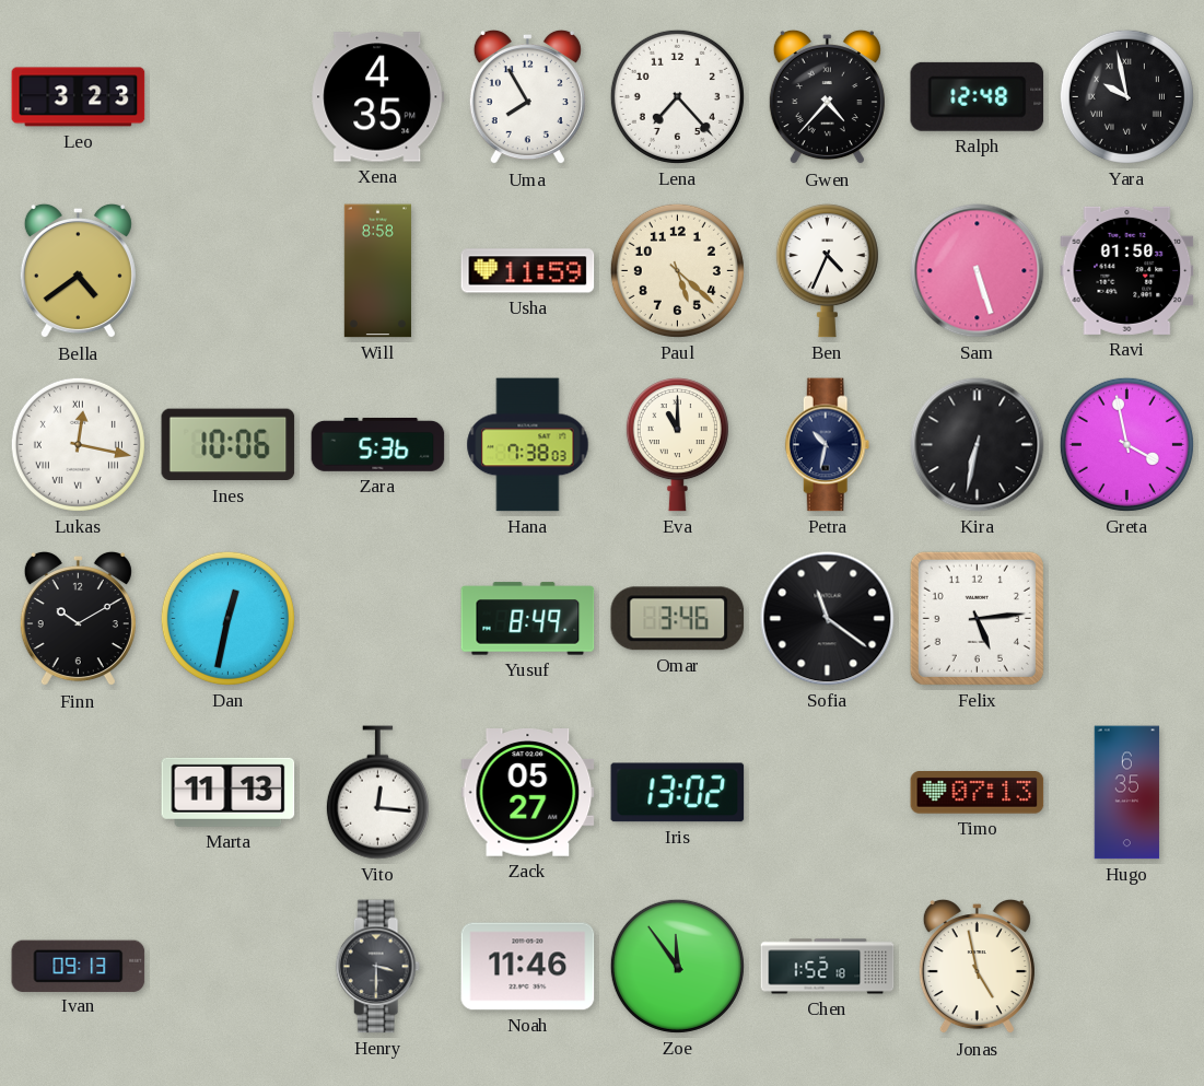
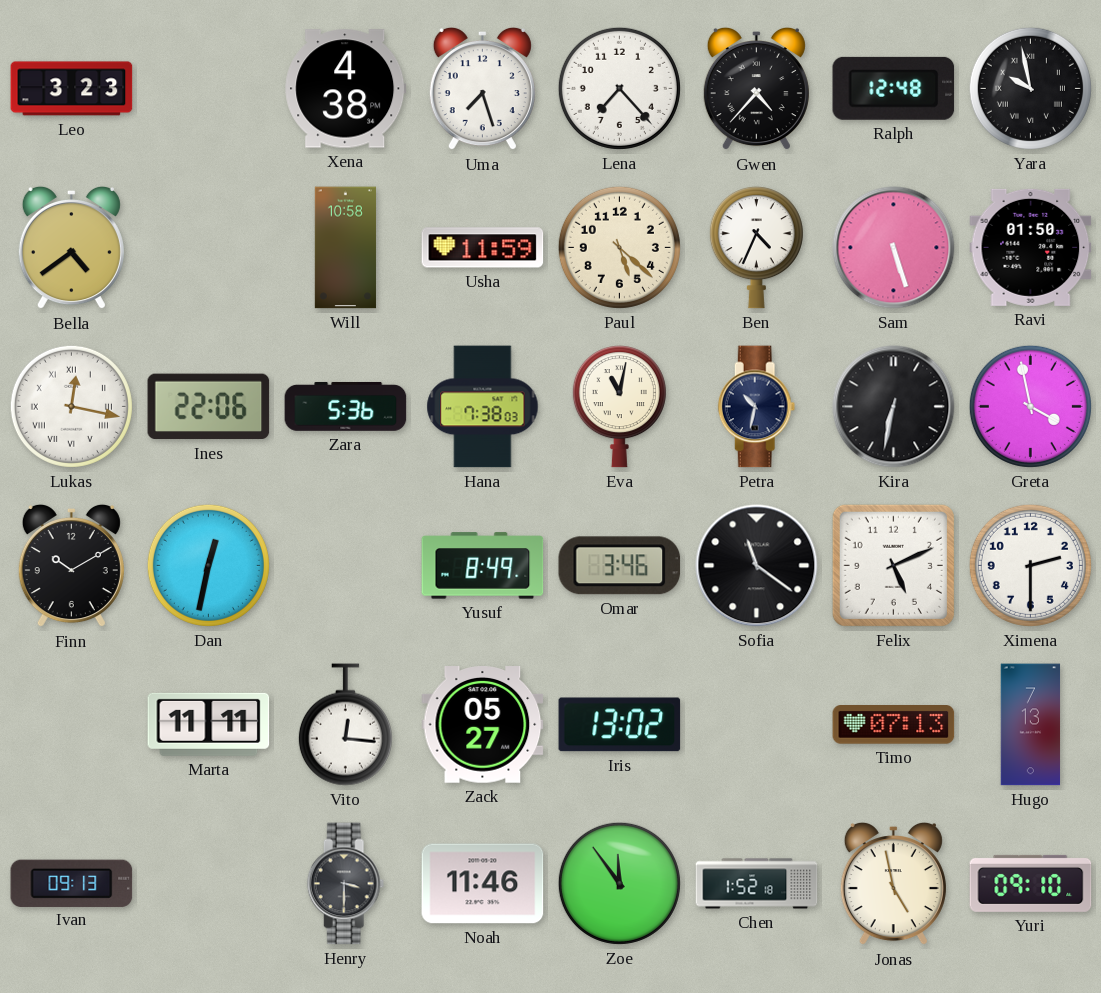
Xena: 4:35 -> 4:38
Uma: 7:55 -> 7:27
Will: 8:58 -> 10:58
Ines: 10:06 -> 22:06
Eva: 11:00 -> 11:02
Felix: 5:14 -> 5:11
Ximena: none -> 2:30
Marta: 11:13 -> 11:11
Hugo: 6:35 -> 7:13
Yuri: none -> 09:10
